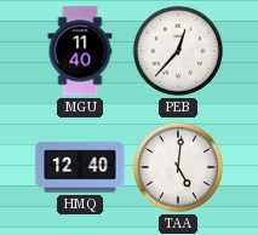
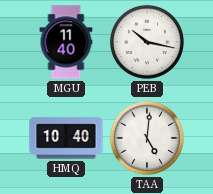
PEB: 12:37 -> 10:17
HMQ: 12:40 -> 10:40
